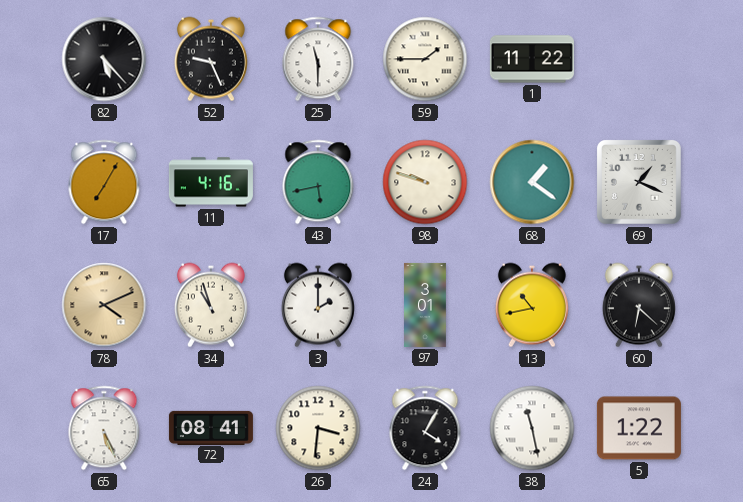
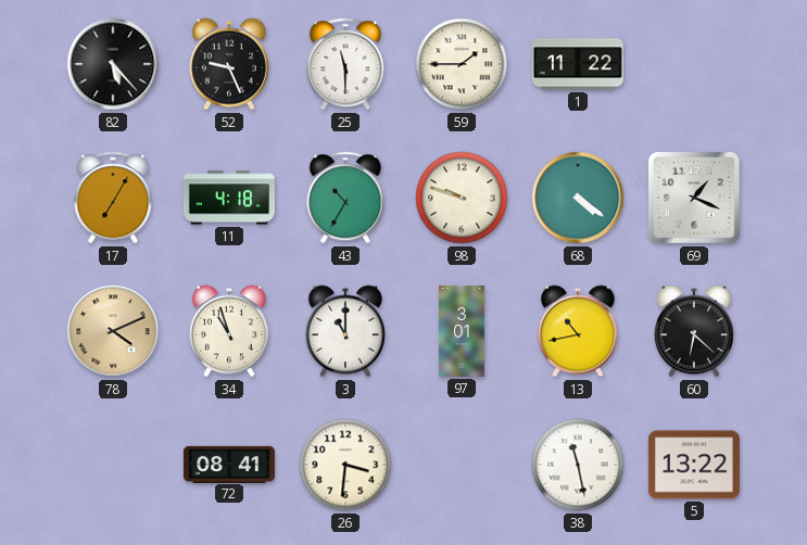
11: 4:16 -> 4:18
43: 5:43 -> 10:35
68: 1:21 -> 4:21
3: 2:00 -> 11:00
65: 5:26 -> none
24: 4:05 -> none
5: 1:22 -> 13:22
